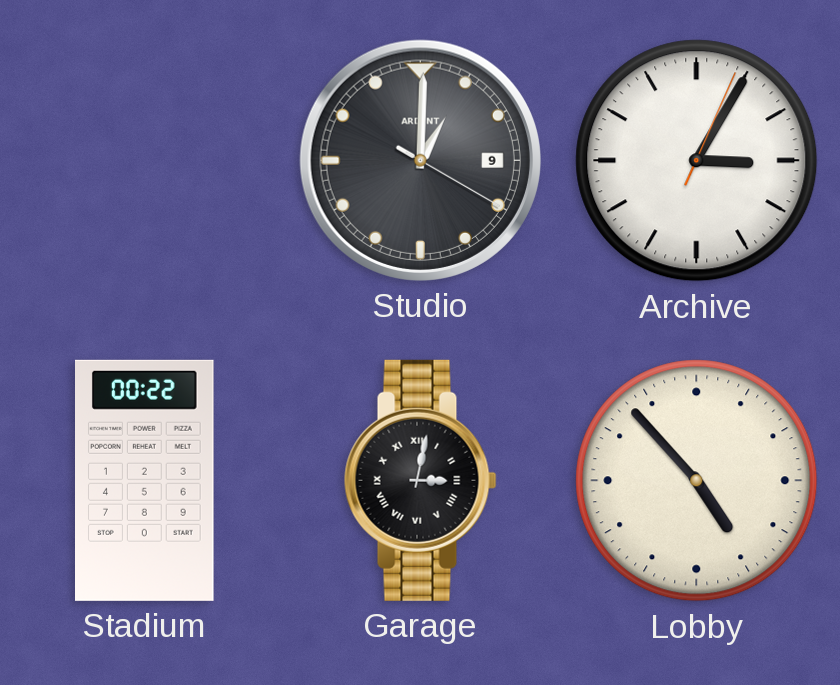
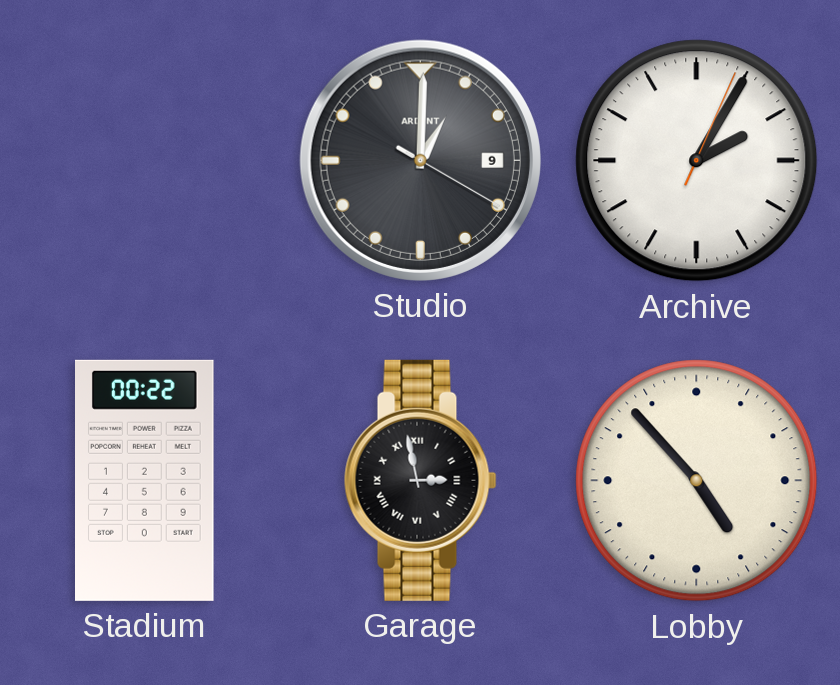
Archive: 3:05 -> 2:05
Garage: 3:02 -> 2:58
